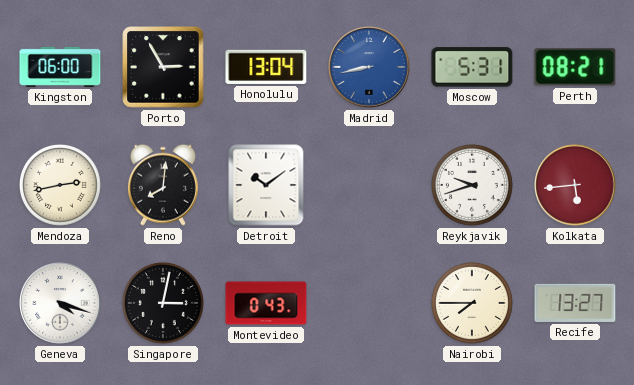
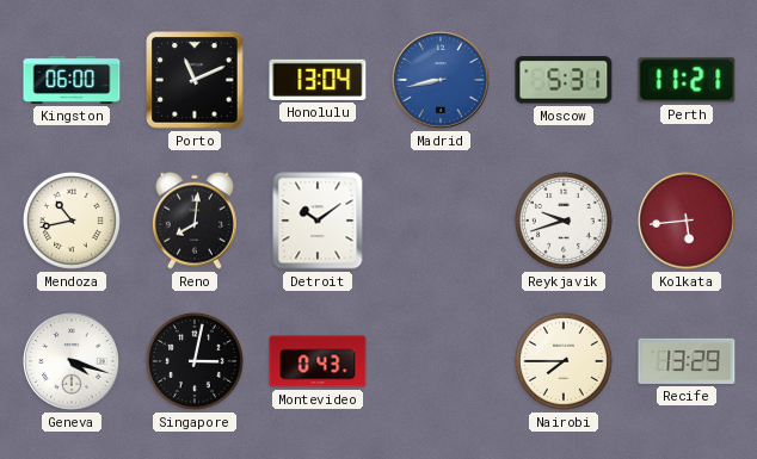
Porto: 2:55 -> 11:11
Perth: 08:21 -> 11:21
Mendoza: 2:43 -> 10:43
Recife: 13:27 -> 13:29
